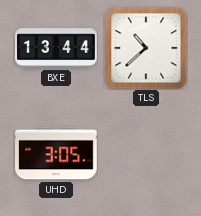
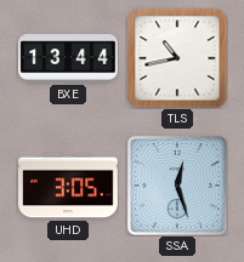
TLS: 10:38 -> 10:43
SSA: none -> 12:27
